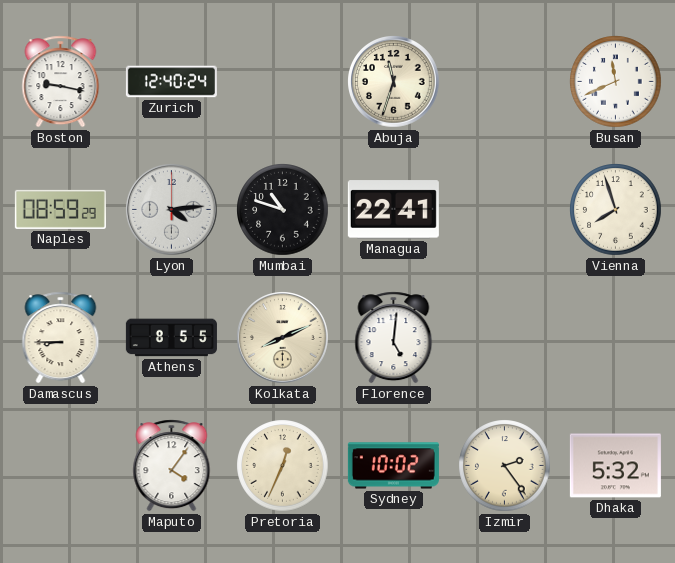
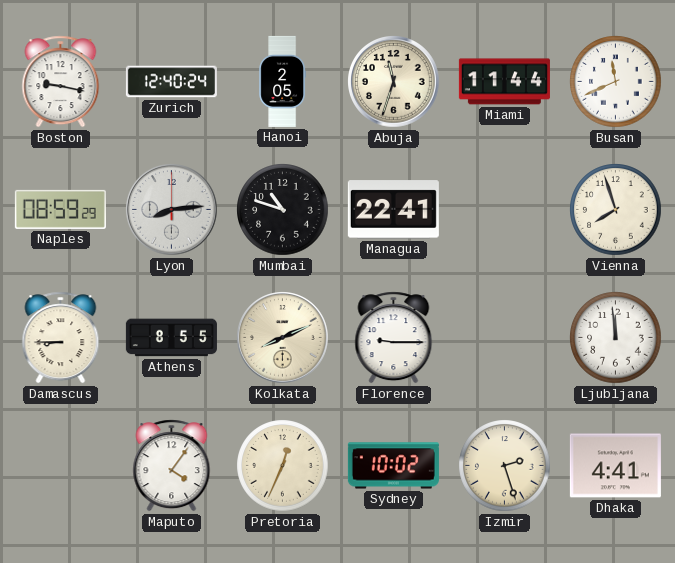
Hanoi: none -> 2:05
Miami: none -> 11:44
Lyon: 4:14 -> 8:14
Florence: 5:01 -> 9:15
Ljubljana: none -> 11:59
Izmir: 2:24 -> 2:27
Dhaka: 5:32 -> 4:41
